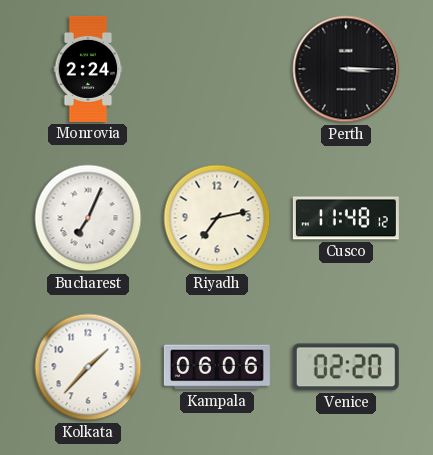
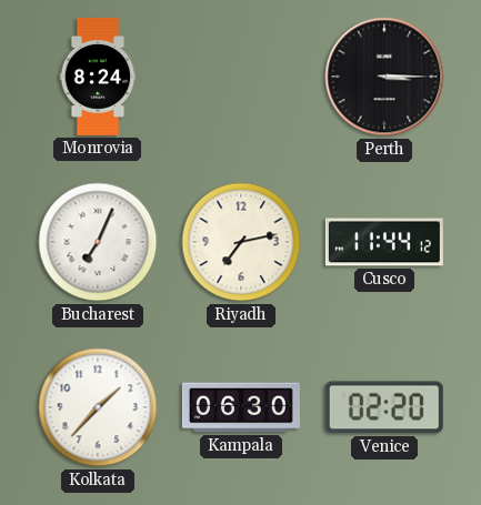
Monrovia: 2:24 -> 8:24
Cusco: 11:48 -> 11:44
Kampala: 06:06 -> 06:30
